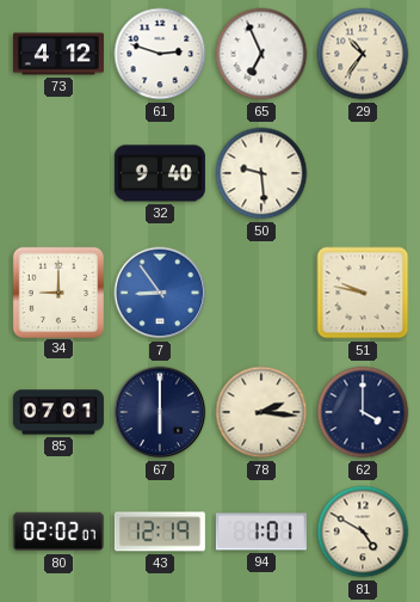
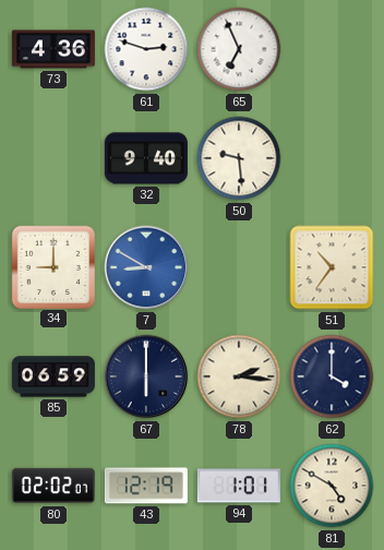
73: 4:12 -> 4:36
29: 10:36 -> none
7: 8:54 -> 8:50
51: 9:47 -> 10:36
85: 07:01 -> 06:59
